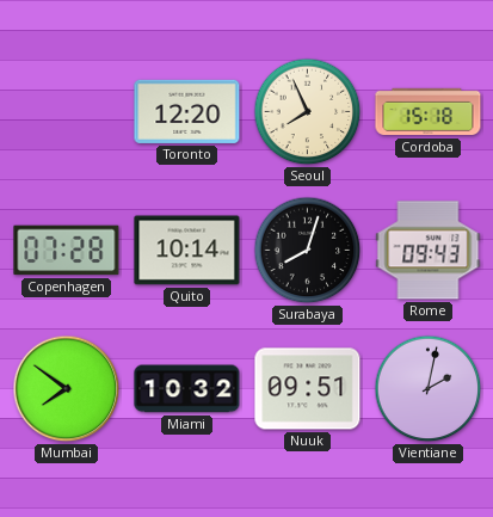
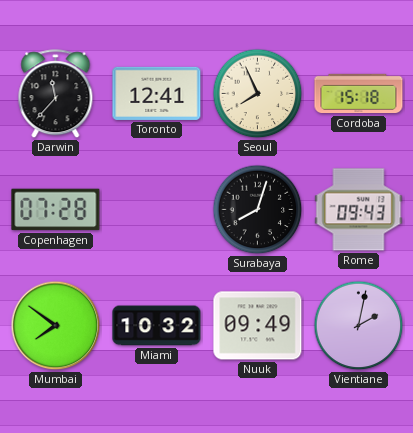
Darwin: none -> 11:37
Toronto: 12:20 -> 12:41
Quito: 10:14 -> none
Nuuk: 09:51 -> 09:49
